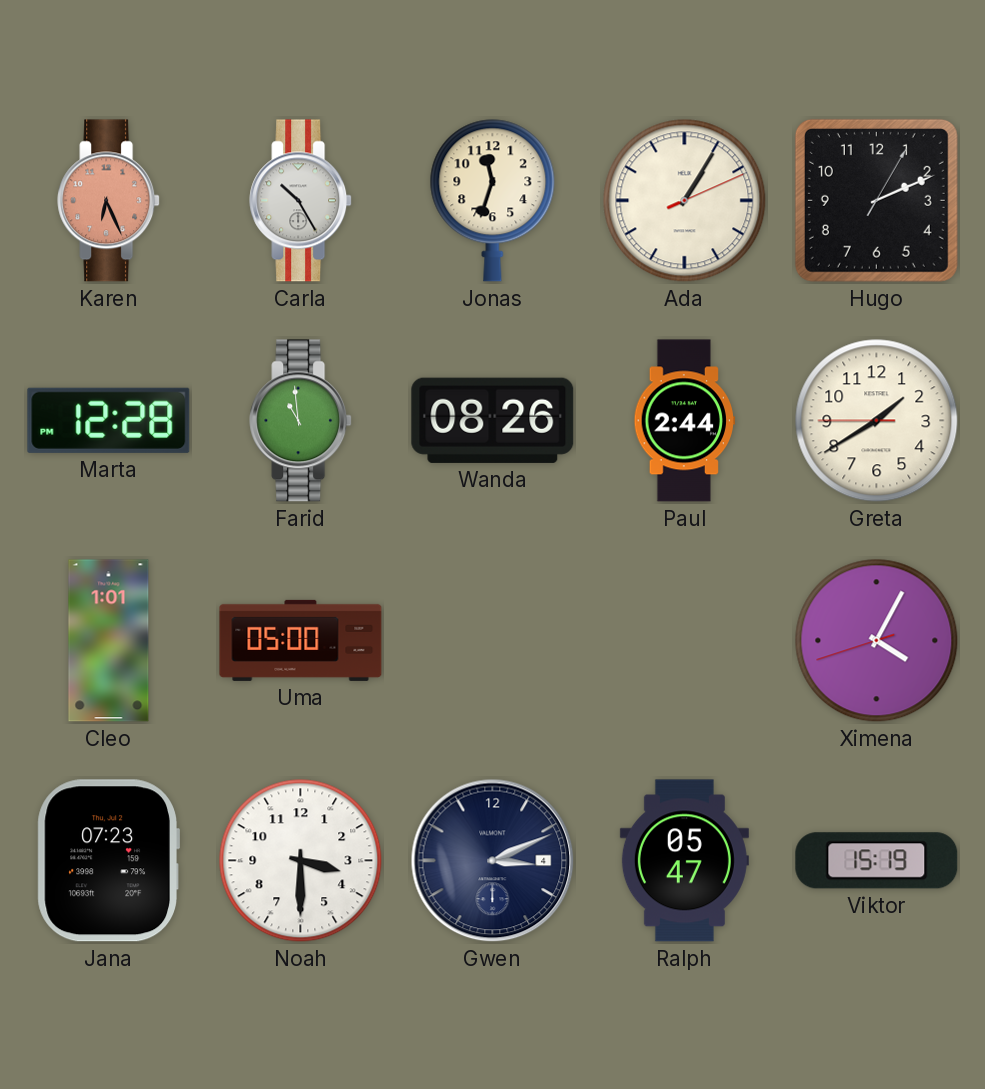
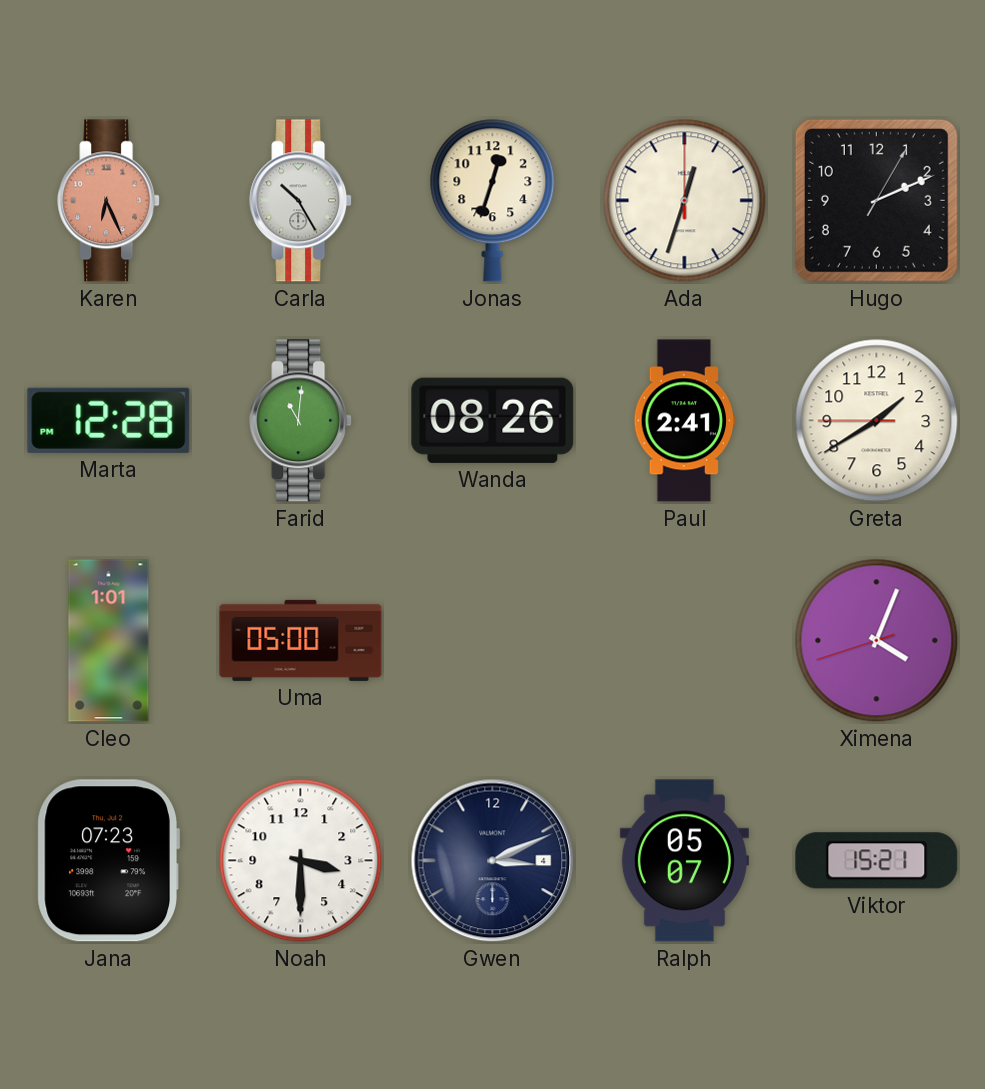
Jonas: 11:33 -> 12:33
Ada: 1:05 -> 12:33
Farid: 10:59 -> 11:01
Paul: 2:44 -> 2:41
Ximena: 4:04 -> 4:03
Ralph: 05:47 -> 05:07
Viktor: 15:19 -> 15:21
